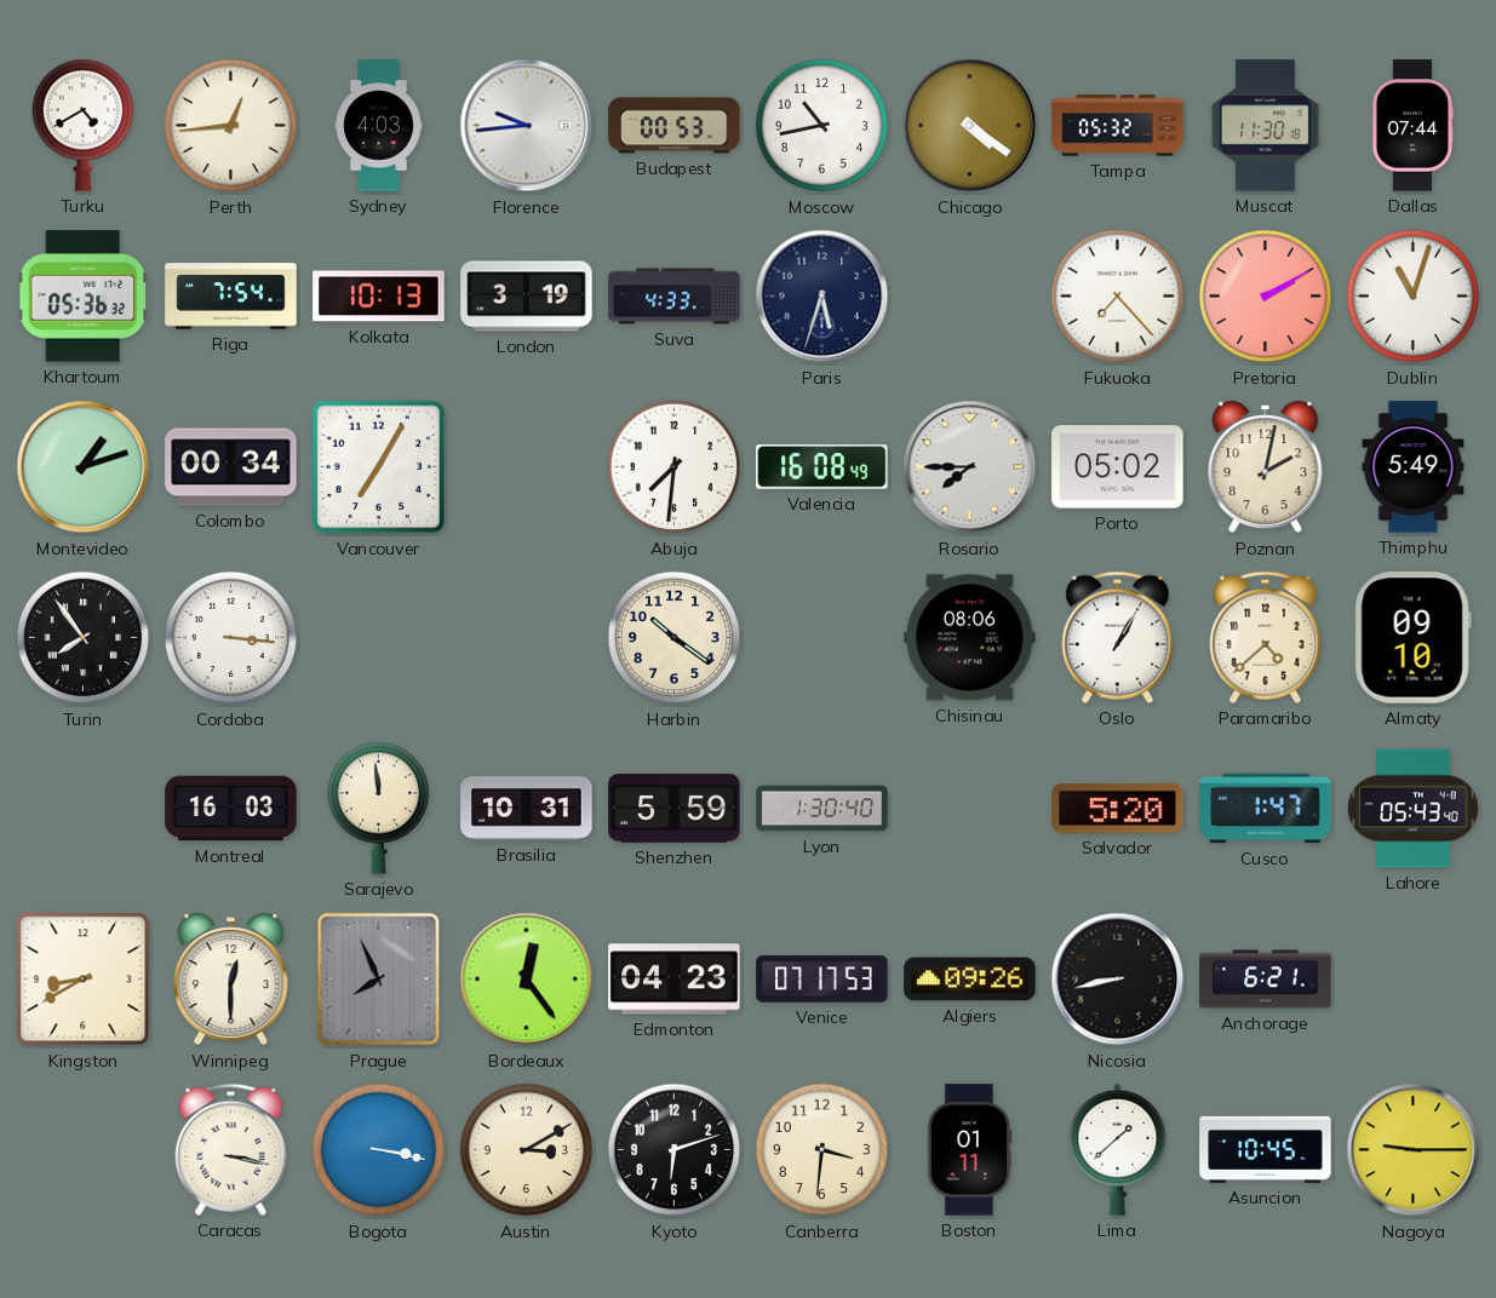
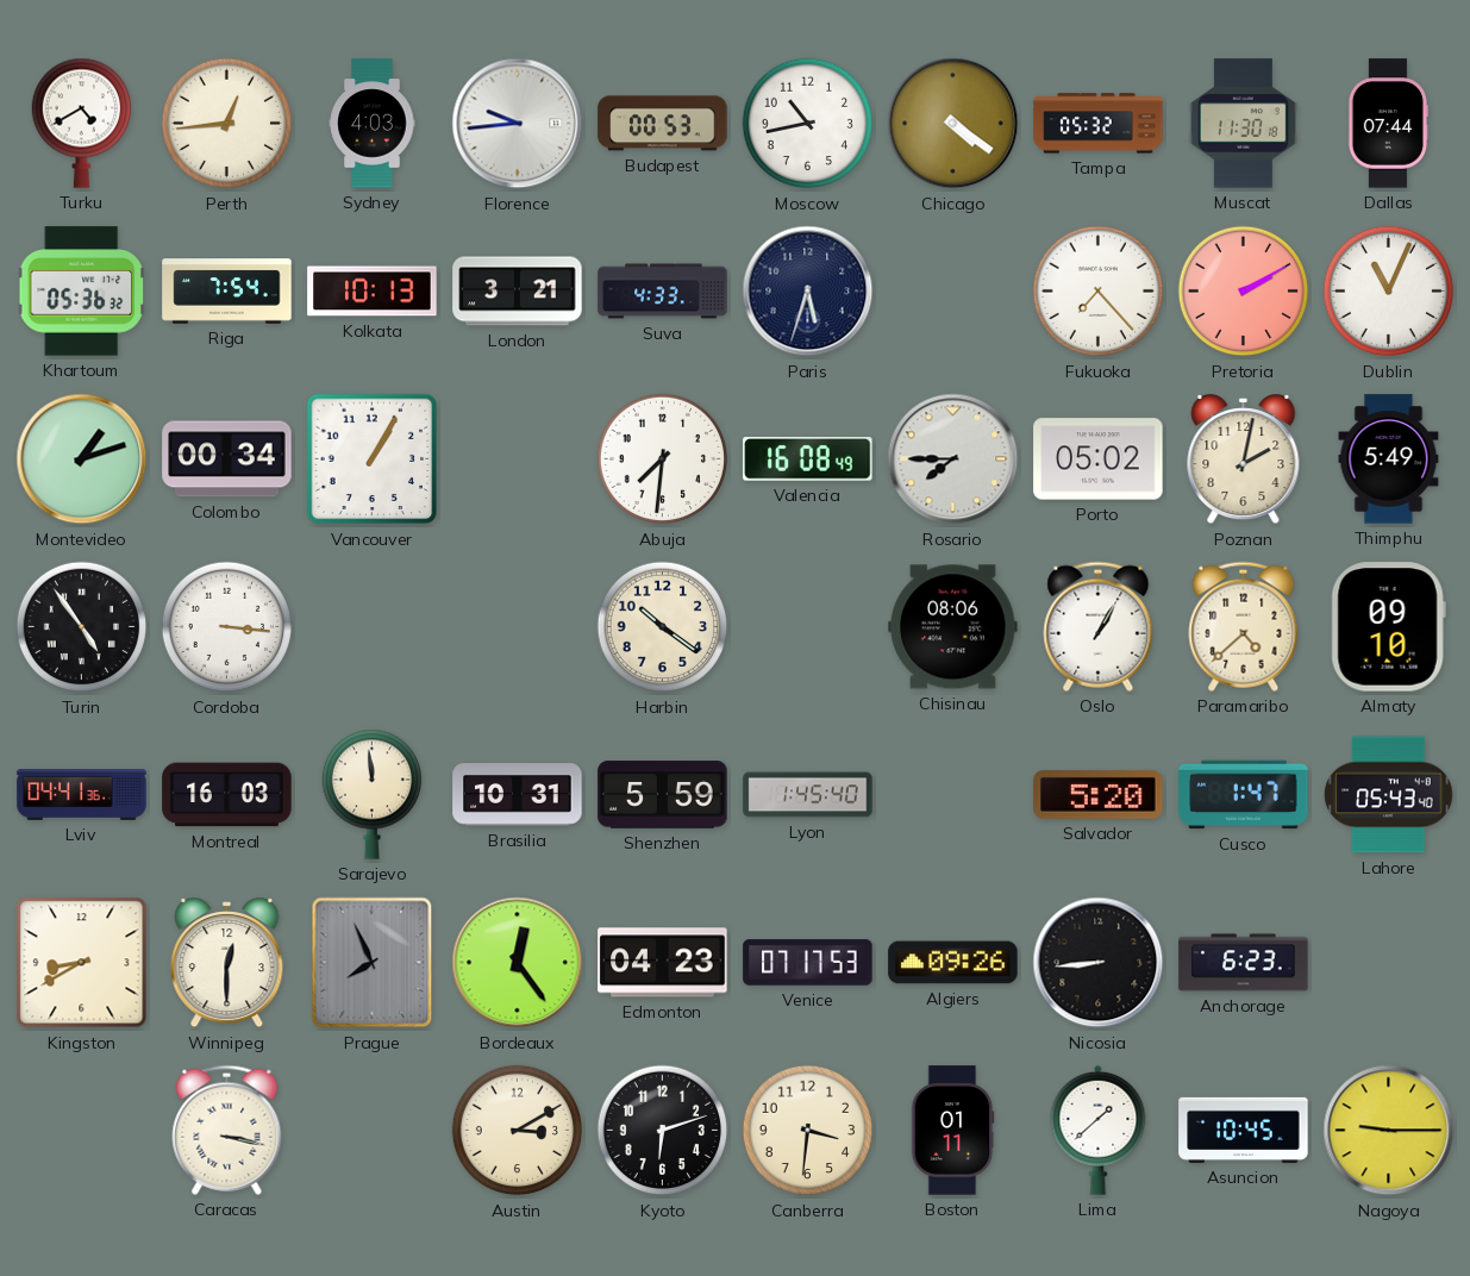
London: 3:19 -> 3:21
Dublin: 11:03 -> 11:04
Vancouver: 7:05 -> 1:05
Turin: 7:54 -> 4:54
Lviv: none -> 04:41
Lyon: 1:30 -> 1:45
Nicosia: 8:43 -> 8:44
Anchorage: 6:21 -> 6:23
Bogota: 3:17 -> none
